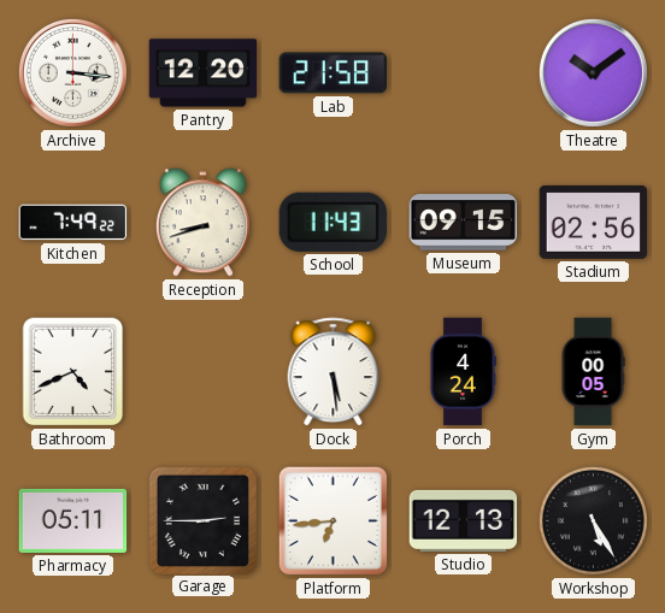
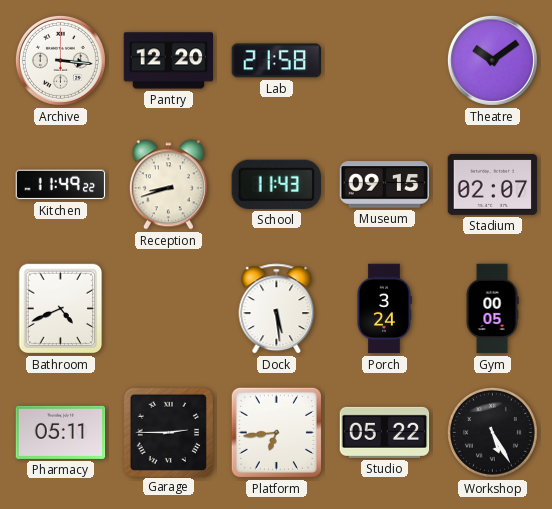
Kitchen: 7:49 -> 11:49
Stadium: 02:56 -> 02:07
Porch: 4:24 -> 3:24
Studio: 12:13 -> 05:22
